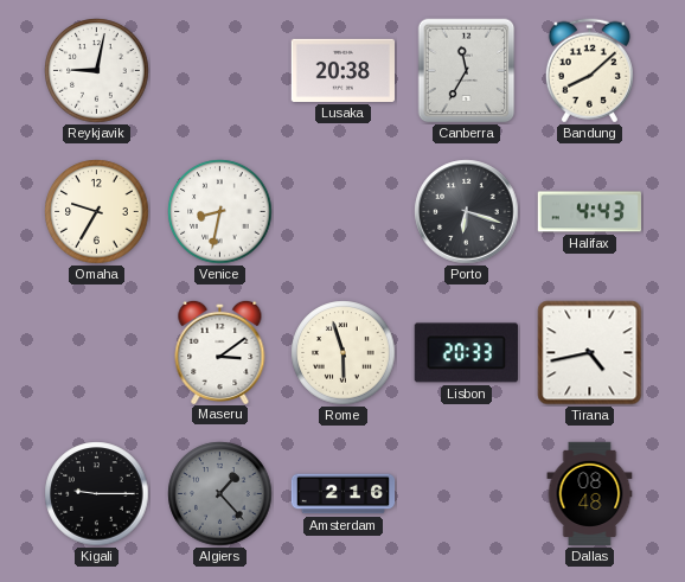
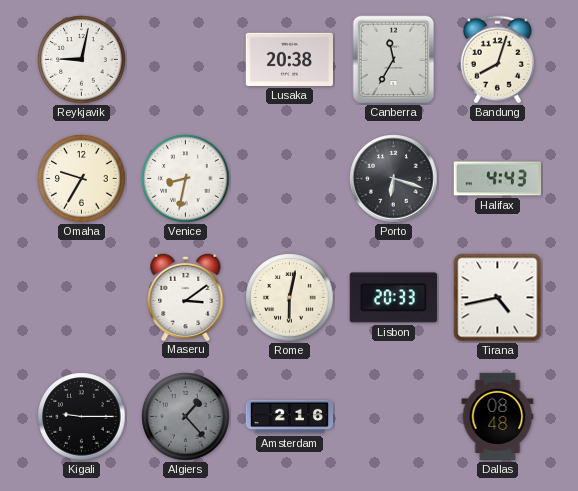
Bandung: 8:08 -> 8:03
Rome: 5:57 -> 6:02
